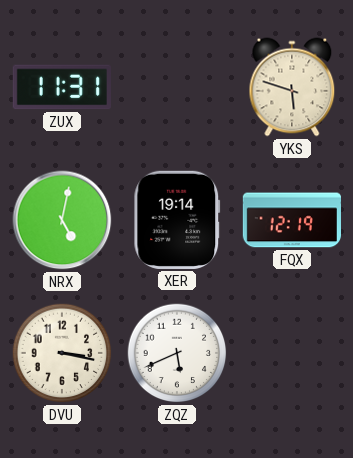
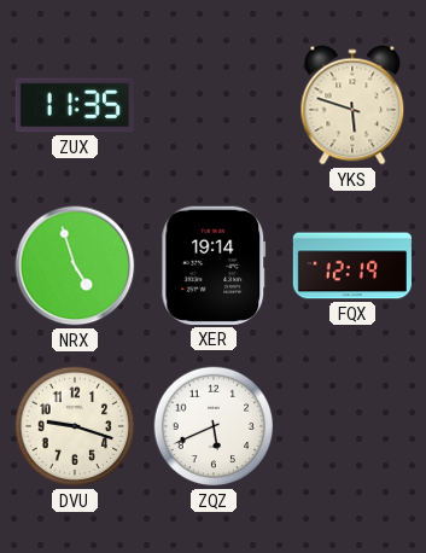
ZUX: 11:31 -> 11:35
NRX: 5:02 -> 4:57
DVU: 3:17 -> 9:18
